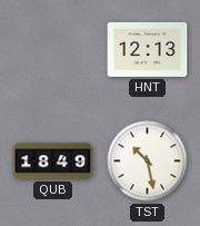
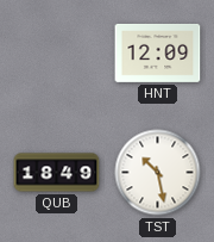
HNT: 12:13 -> 12:09
